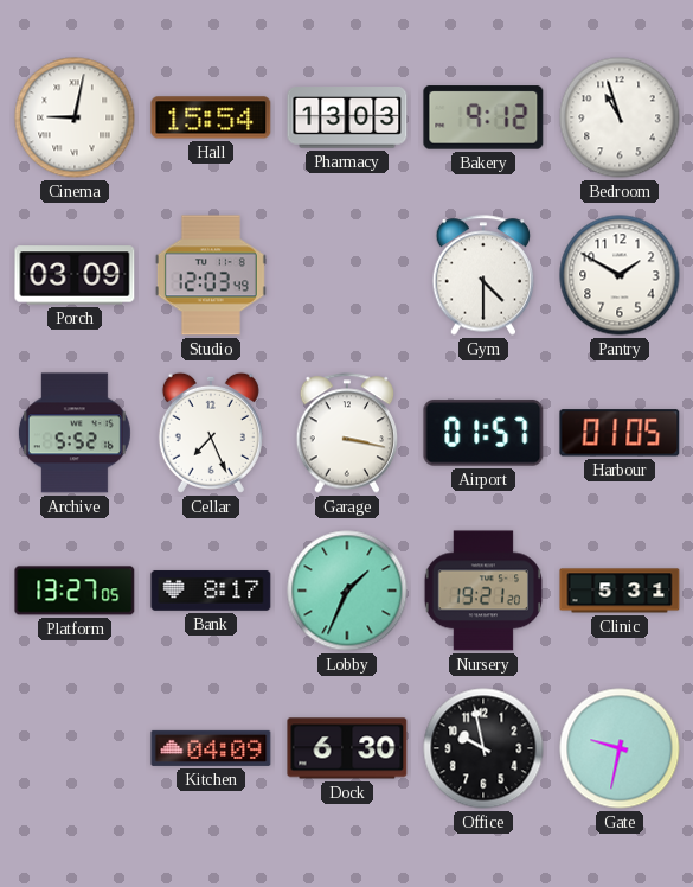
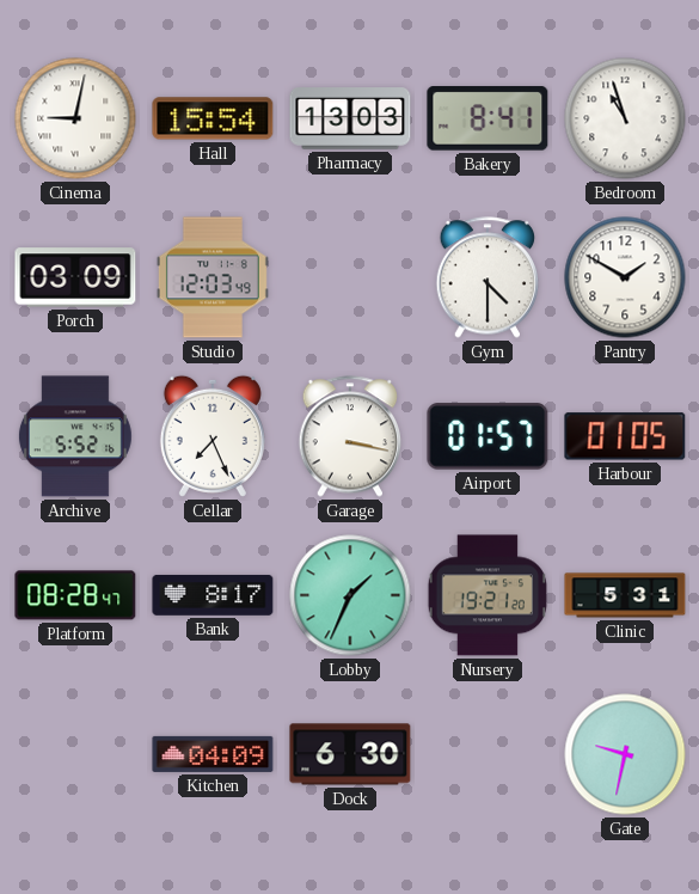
Bakery: 9:12 -> 8:41
Platform: 13:27 -> 08:28
Office: 9:58 -> none
